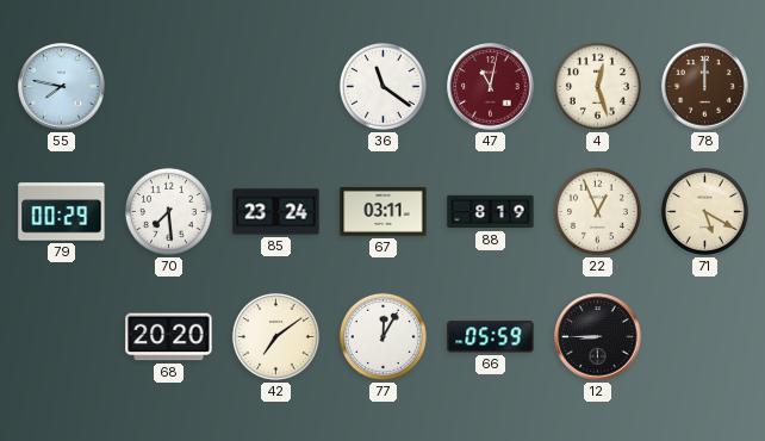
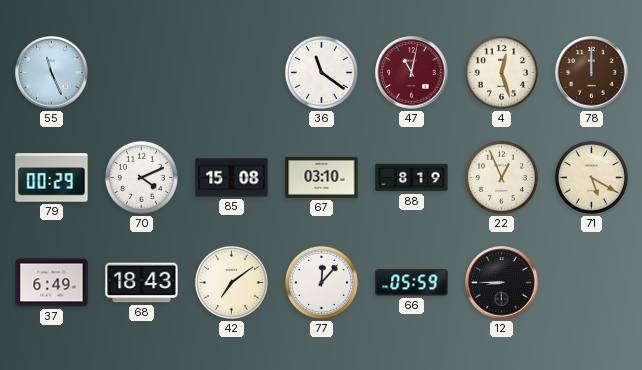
55: 7:47 -> 11:26
70: 7:29 -> 4:11
85: 23:24 -> 15:08
67: 03:11 -> 03:10
37: none -> 6:49
68: 20:20 -> 18:43
77: 12:05 -> 12:07
